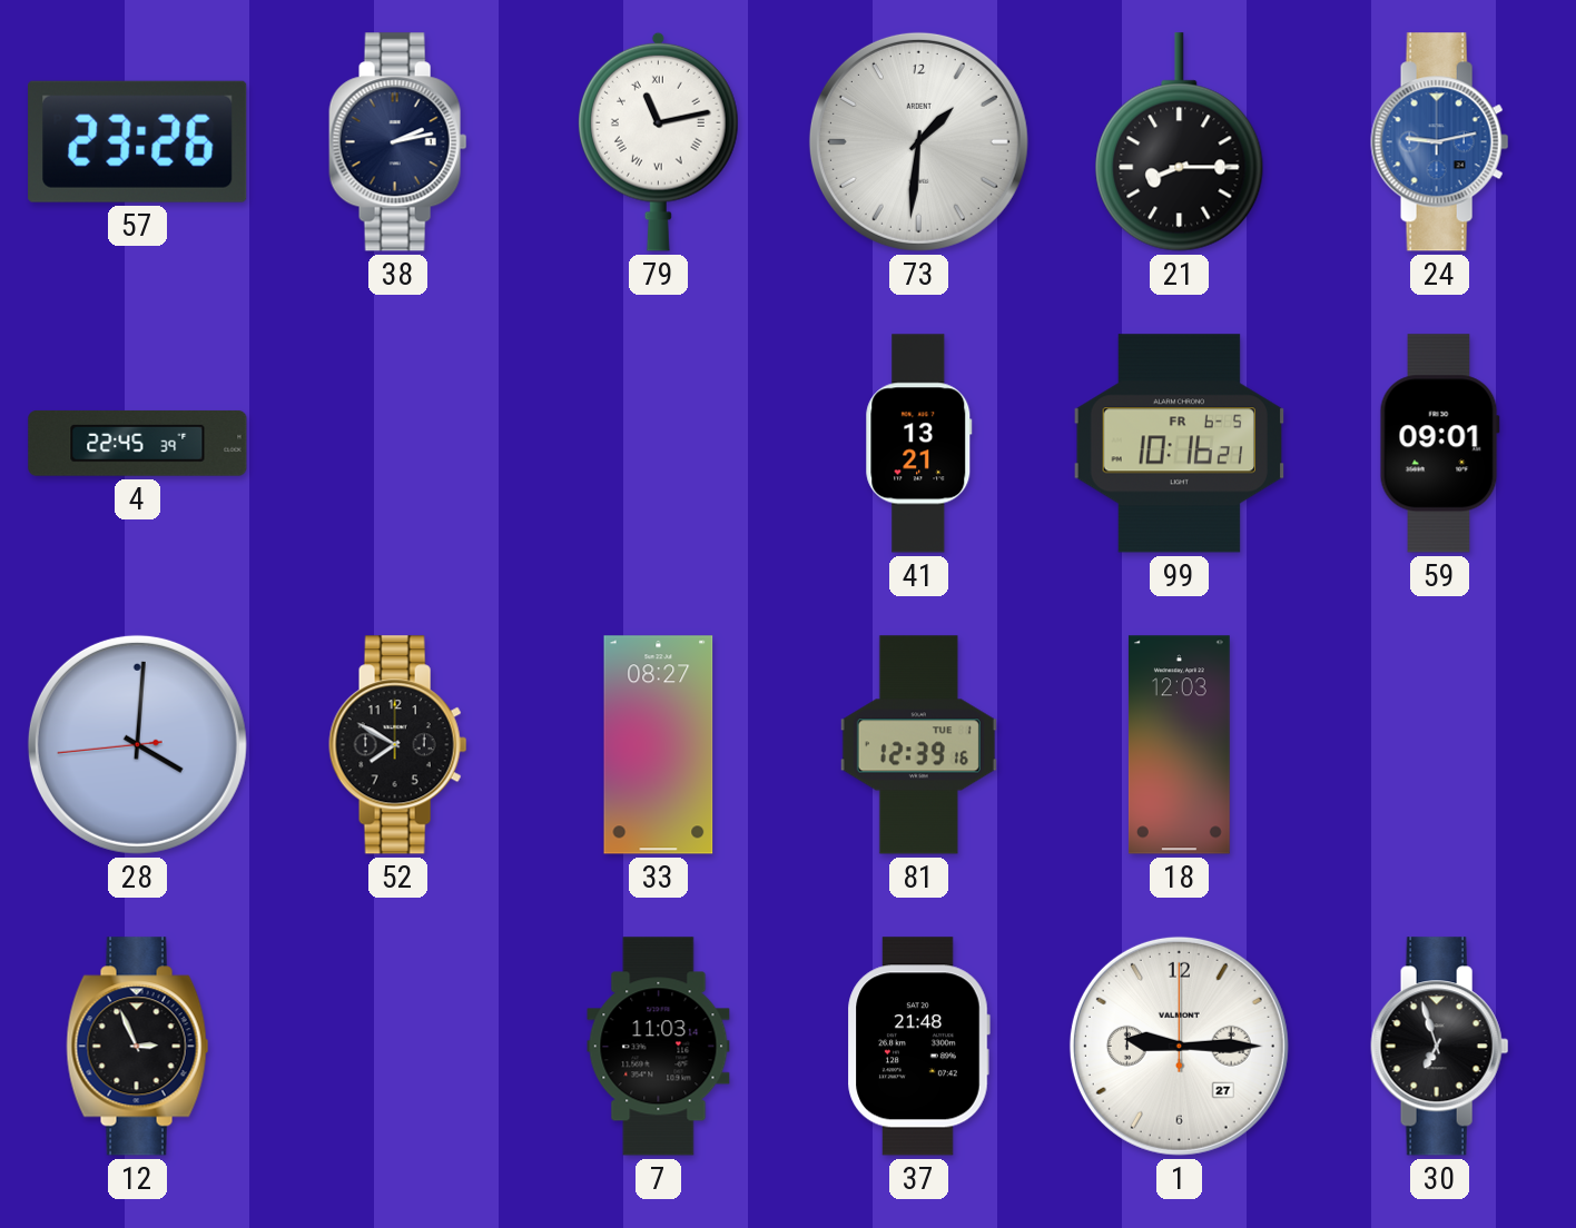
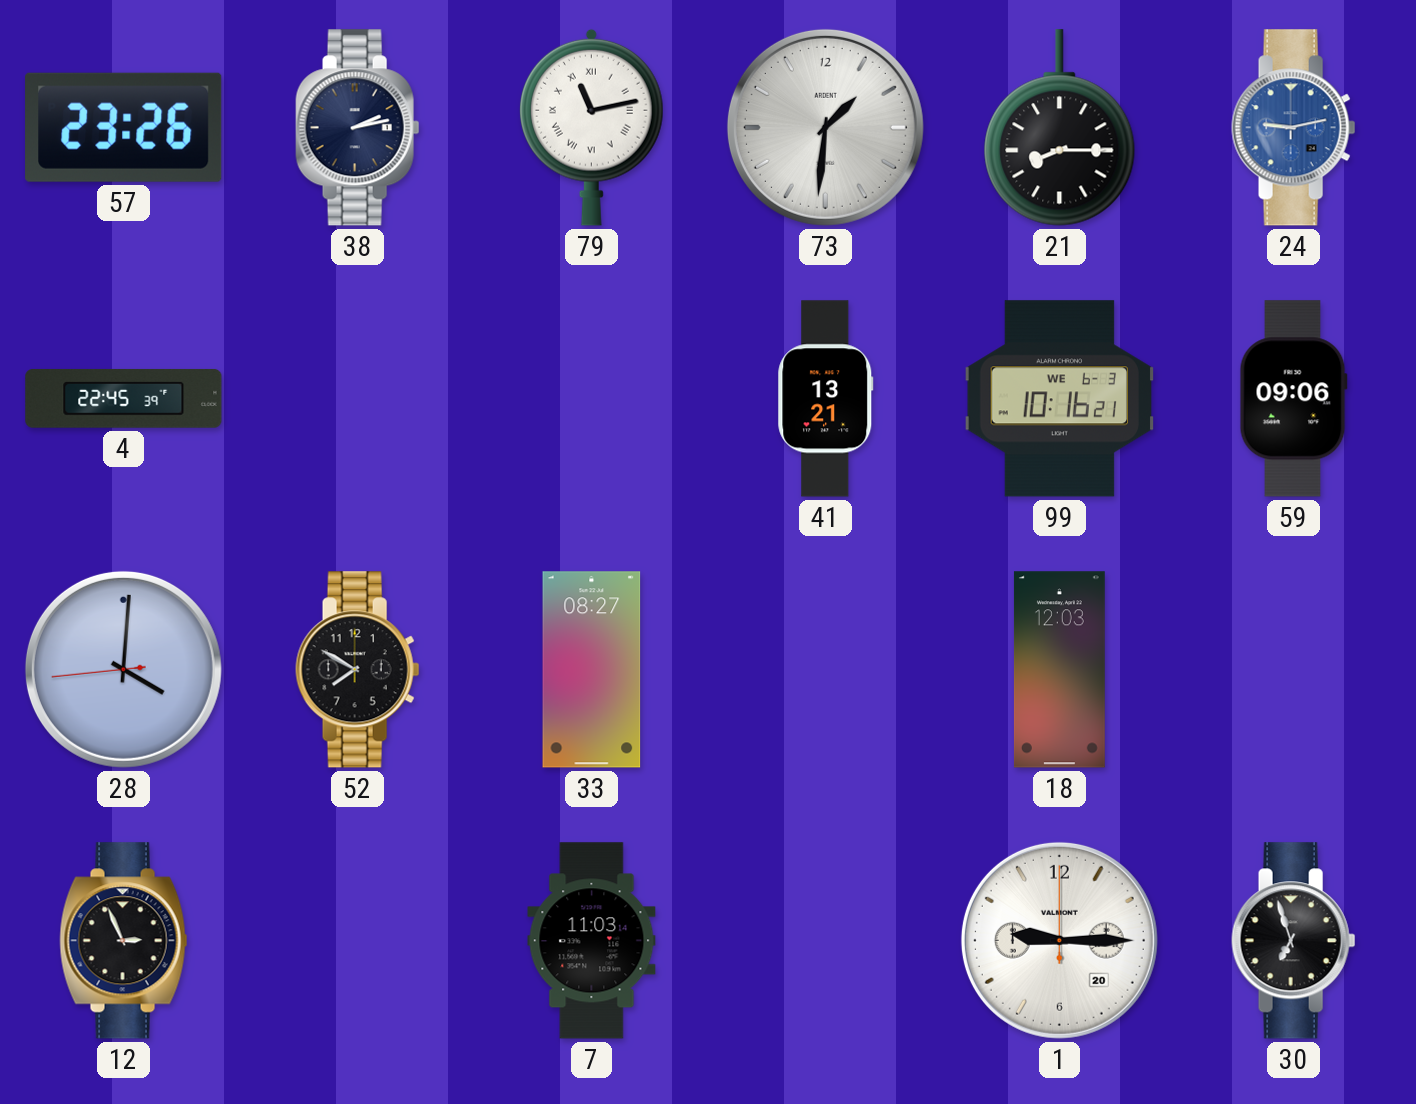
99 date: FR 6-5 -> WE 6-3
59: 09:01 -> 09:06
81: 12:39 -> none
37: 21:48 -> none
1 date: 27 -> 20
